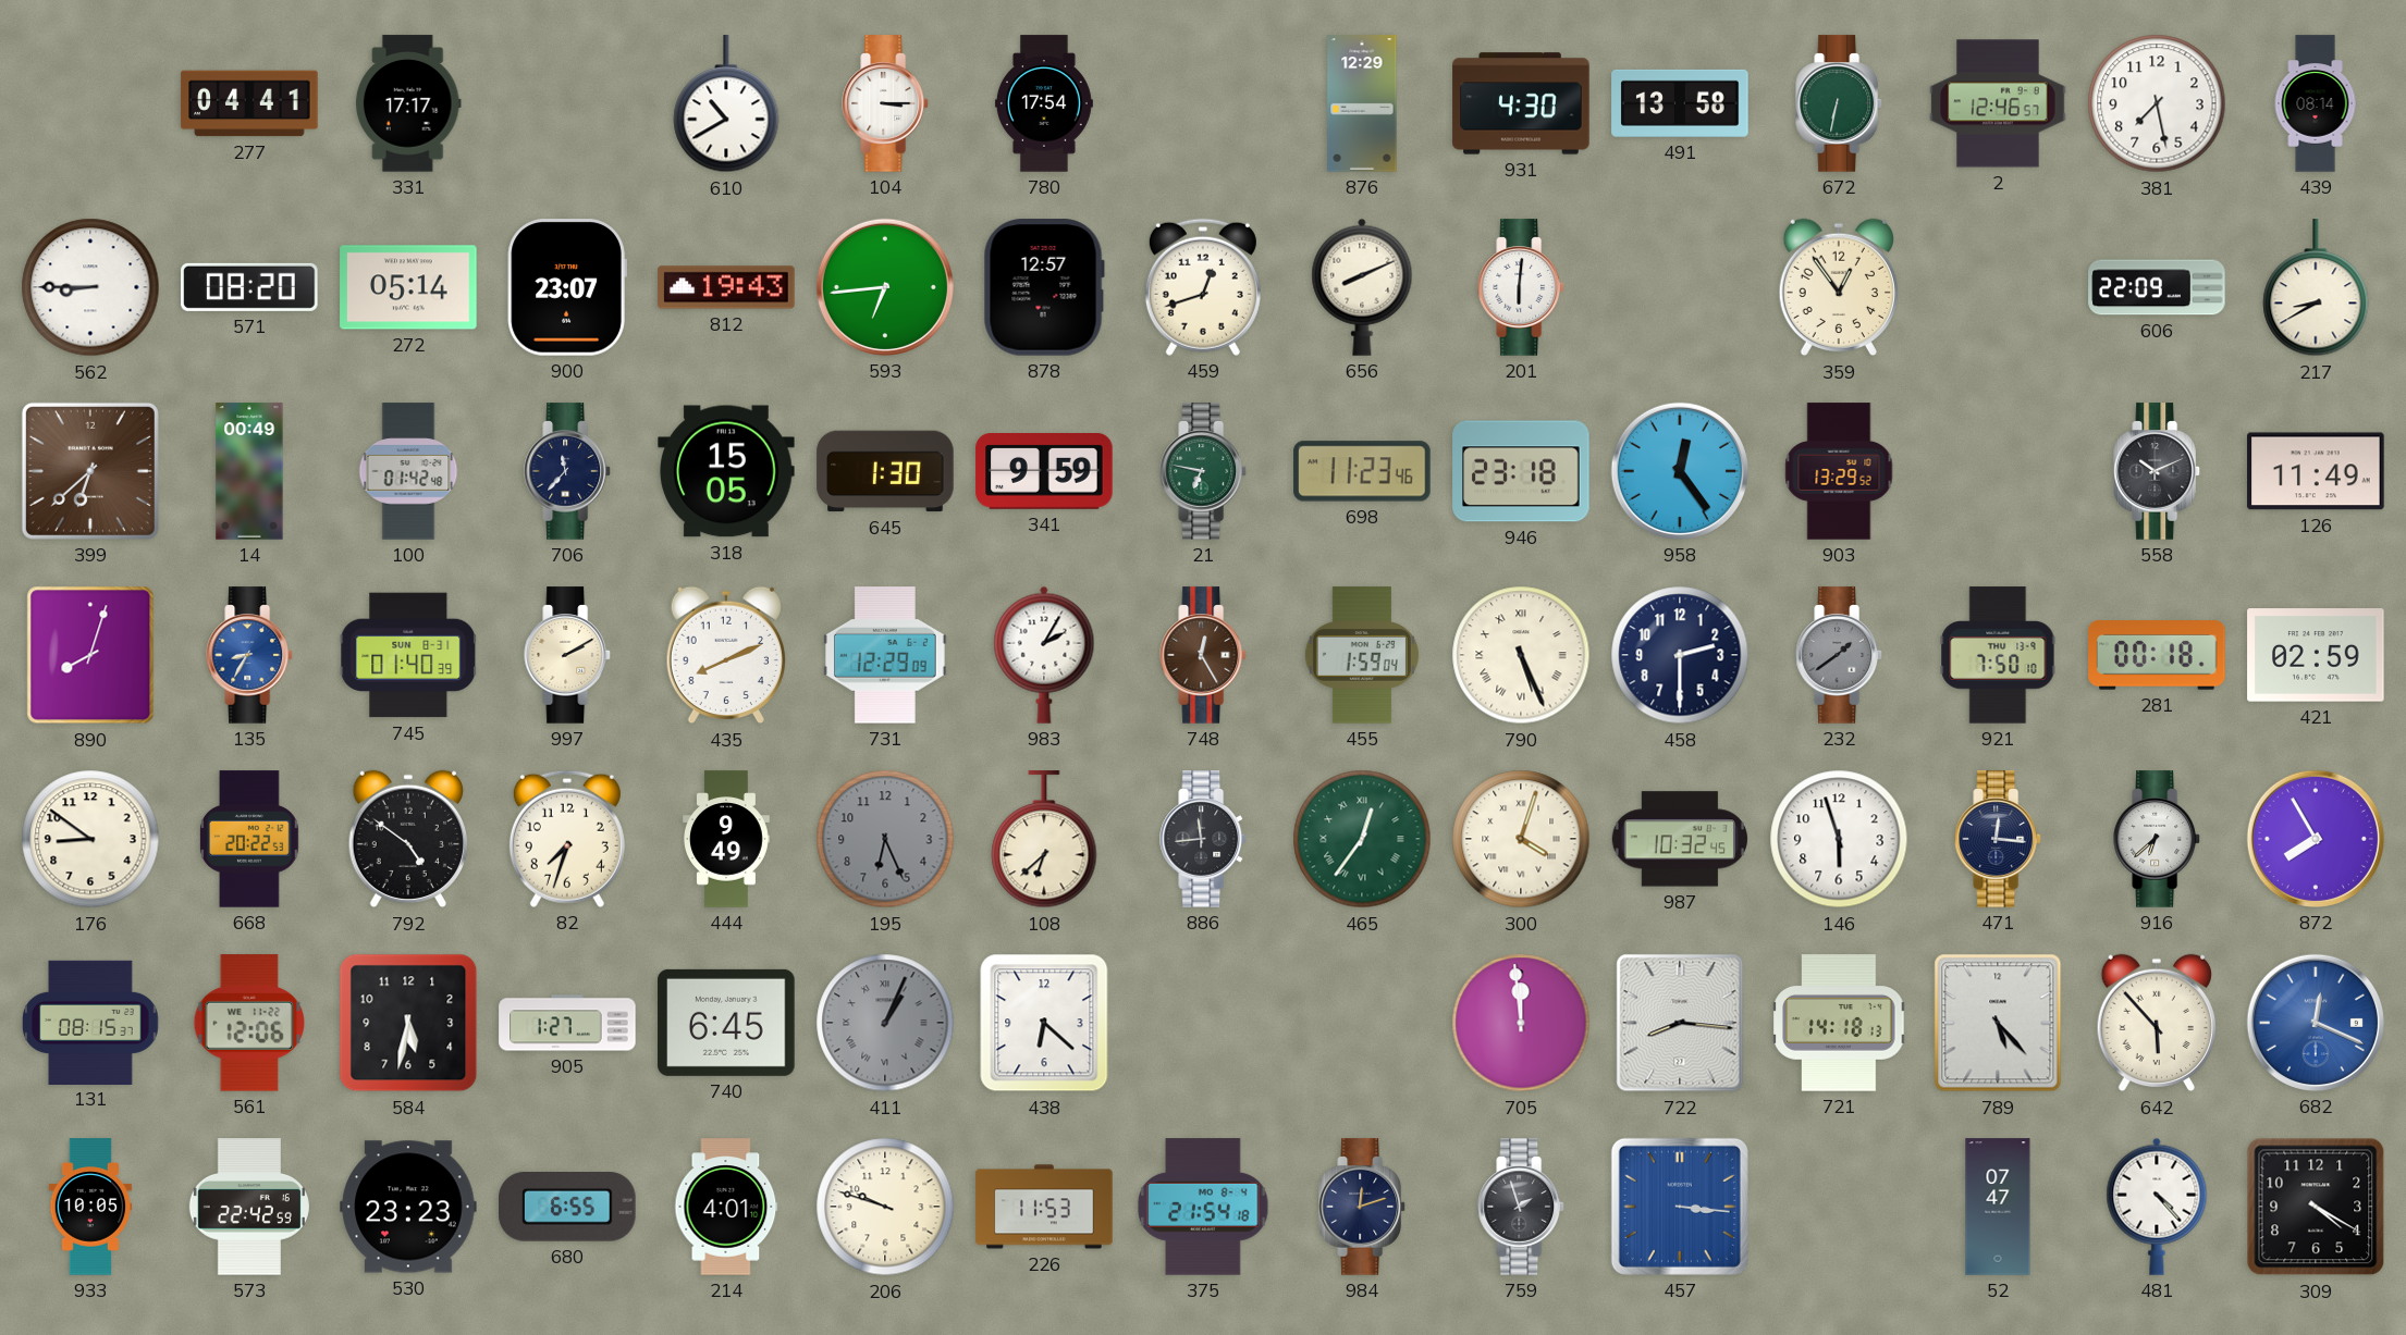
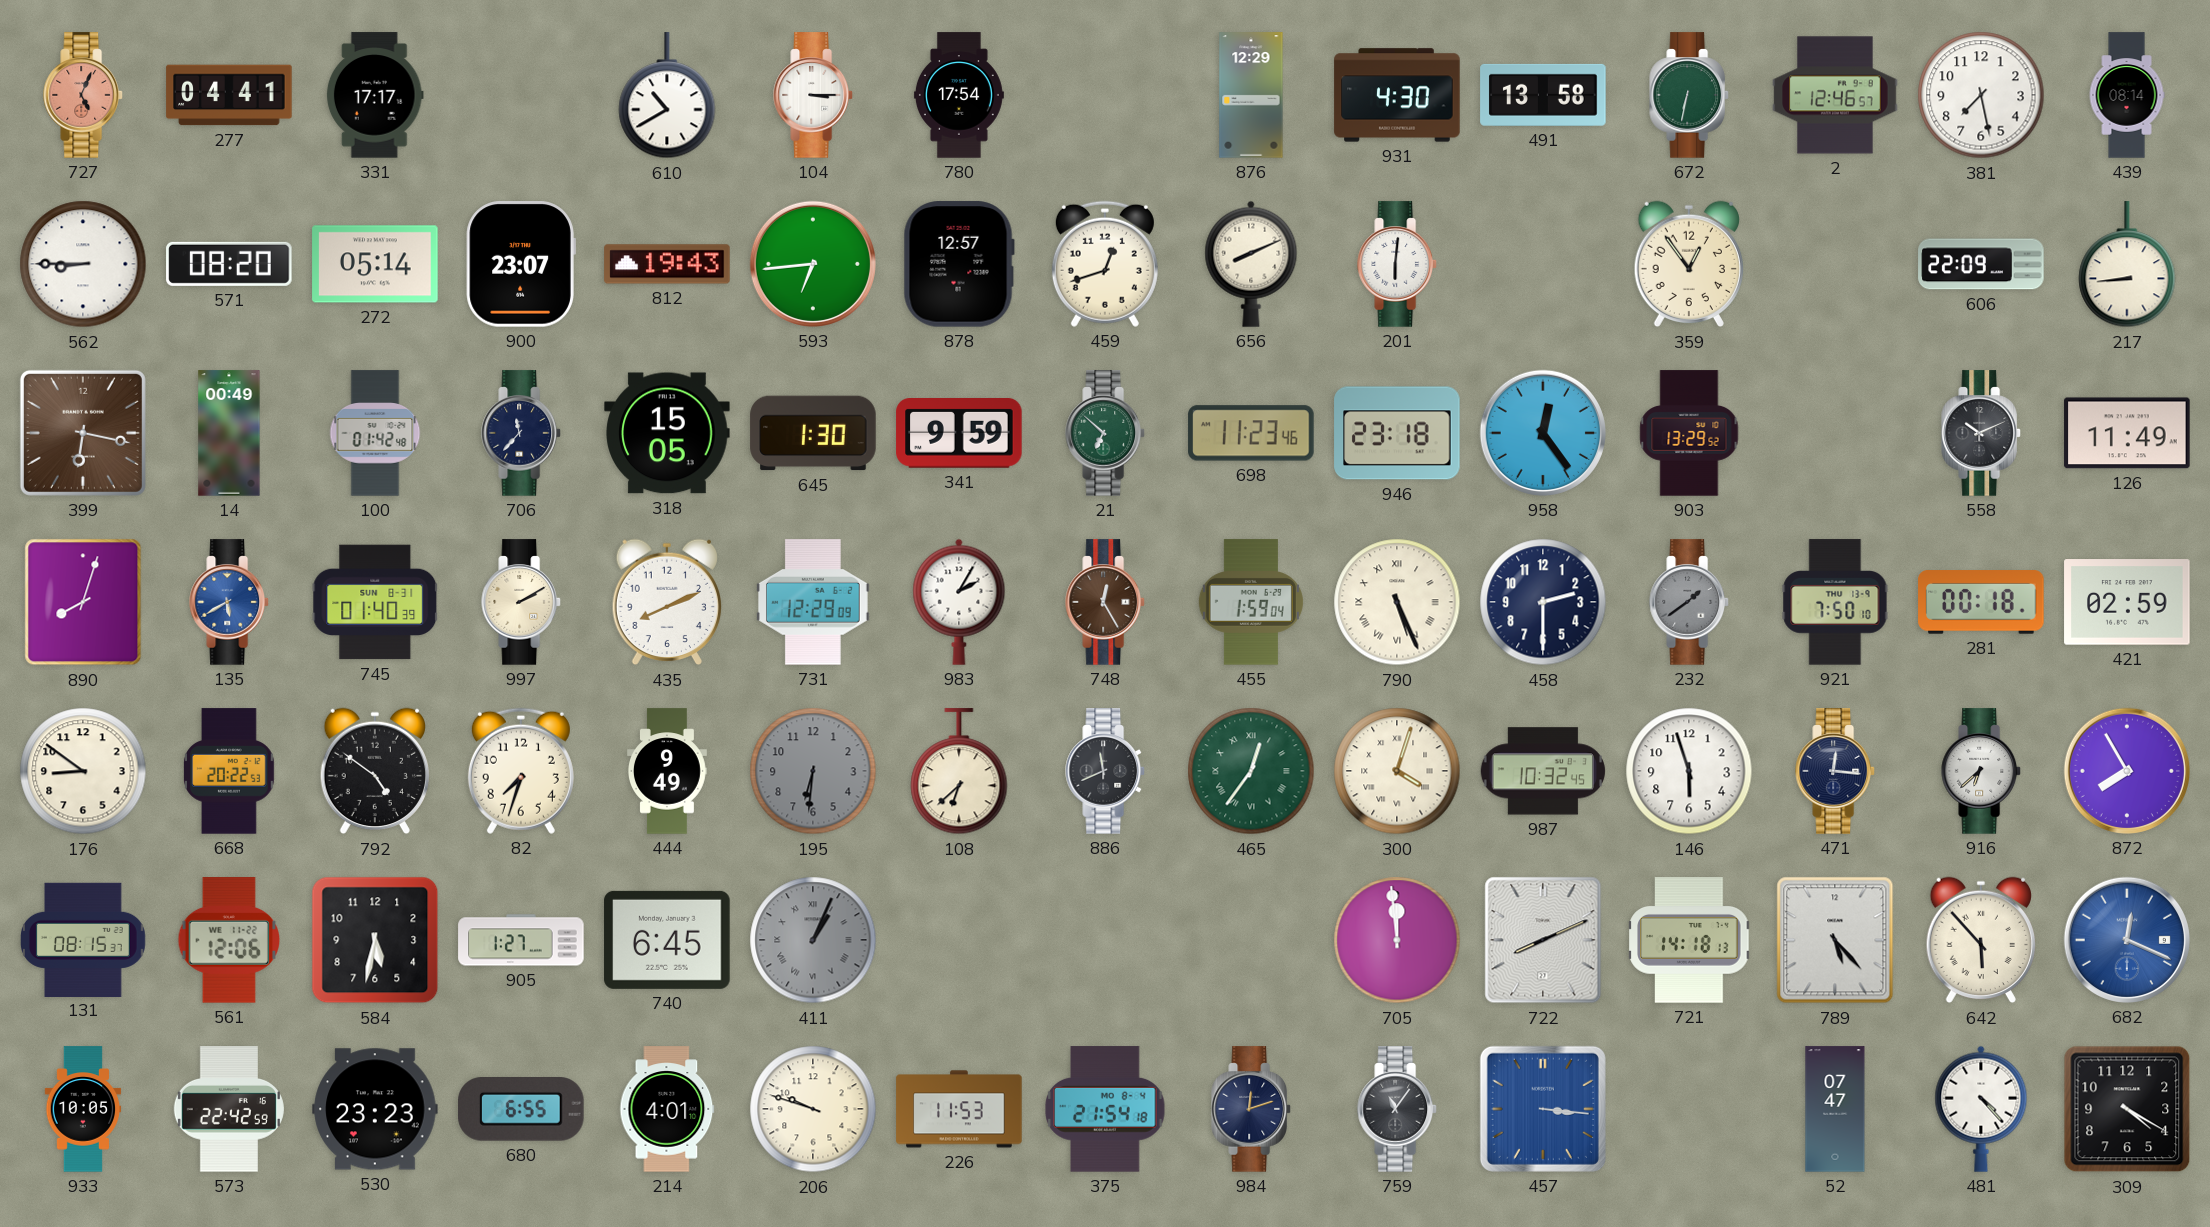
727: none -> 5:04
217: 8:40 -> 8:44
399: 6:38 -> 6:17
21: 6:47 -> 6:52
135: 8:35 -> 5:40
195: 6:26 -> 6:31
886: 11:44 -> 11:41
438: 6:22 -> none
722: 8:16 -> 8:11
759: 1:57 -> 11:06
